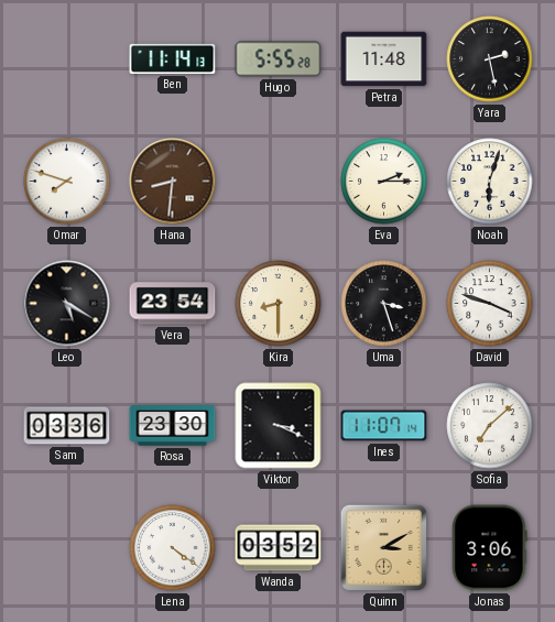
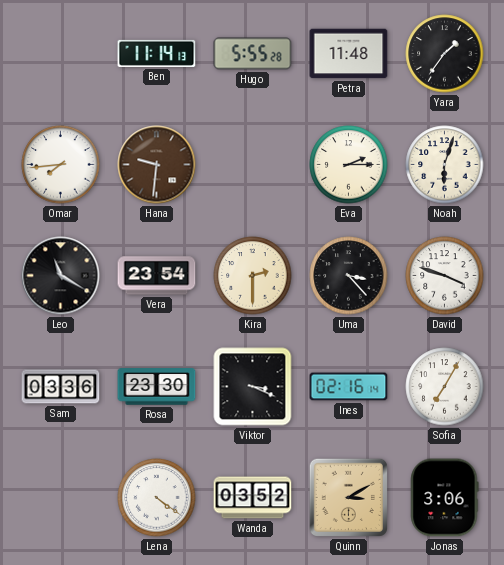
Yara: 2:28 -> 1:36
Omar: 7:48 -> 7:44
Hana: 8:31 -> 9:31
Leo: 5:20 -> 11:20
Kira: 8:30 -> 2:30
Uma: 3:27 -> 3:23
Ines: 11:07 -> 02:16
Sofia: 7:08 -> 7:05
